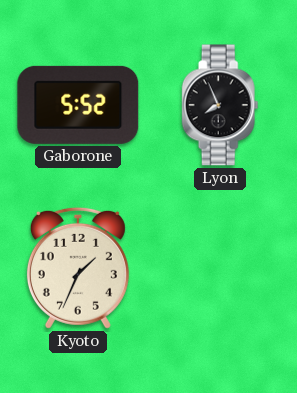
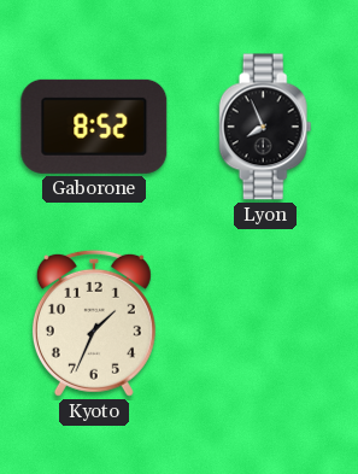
Gaborone: 5:52 -> 8:52
